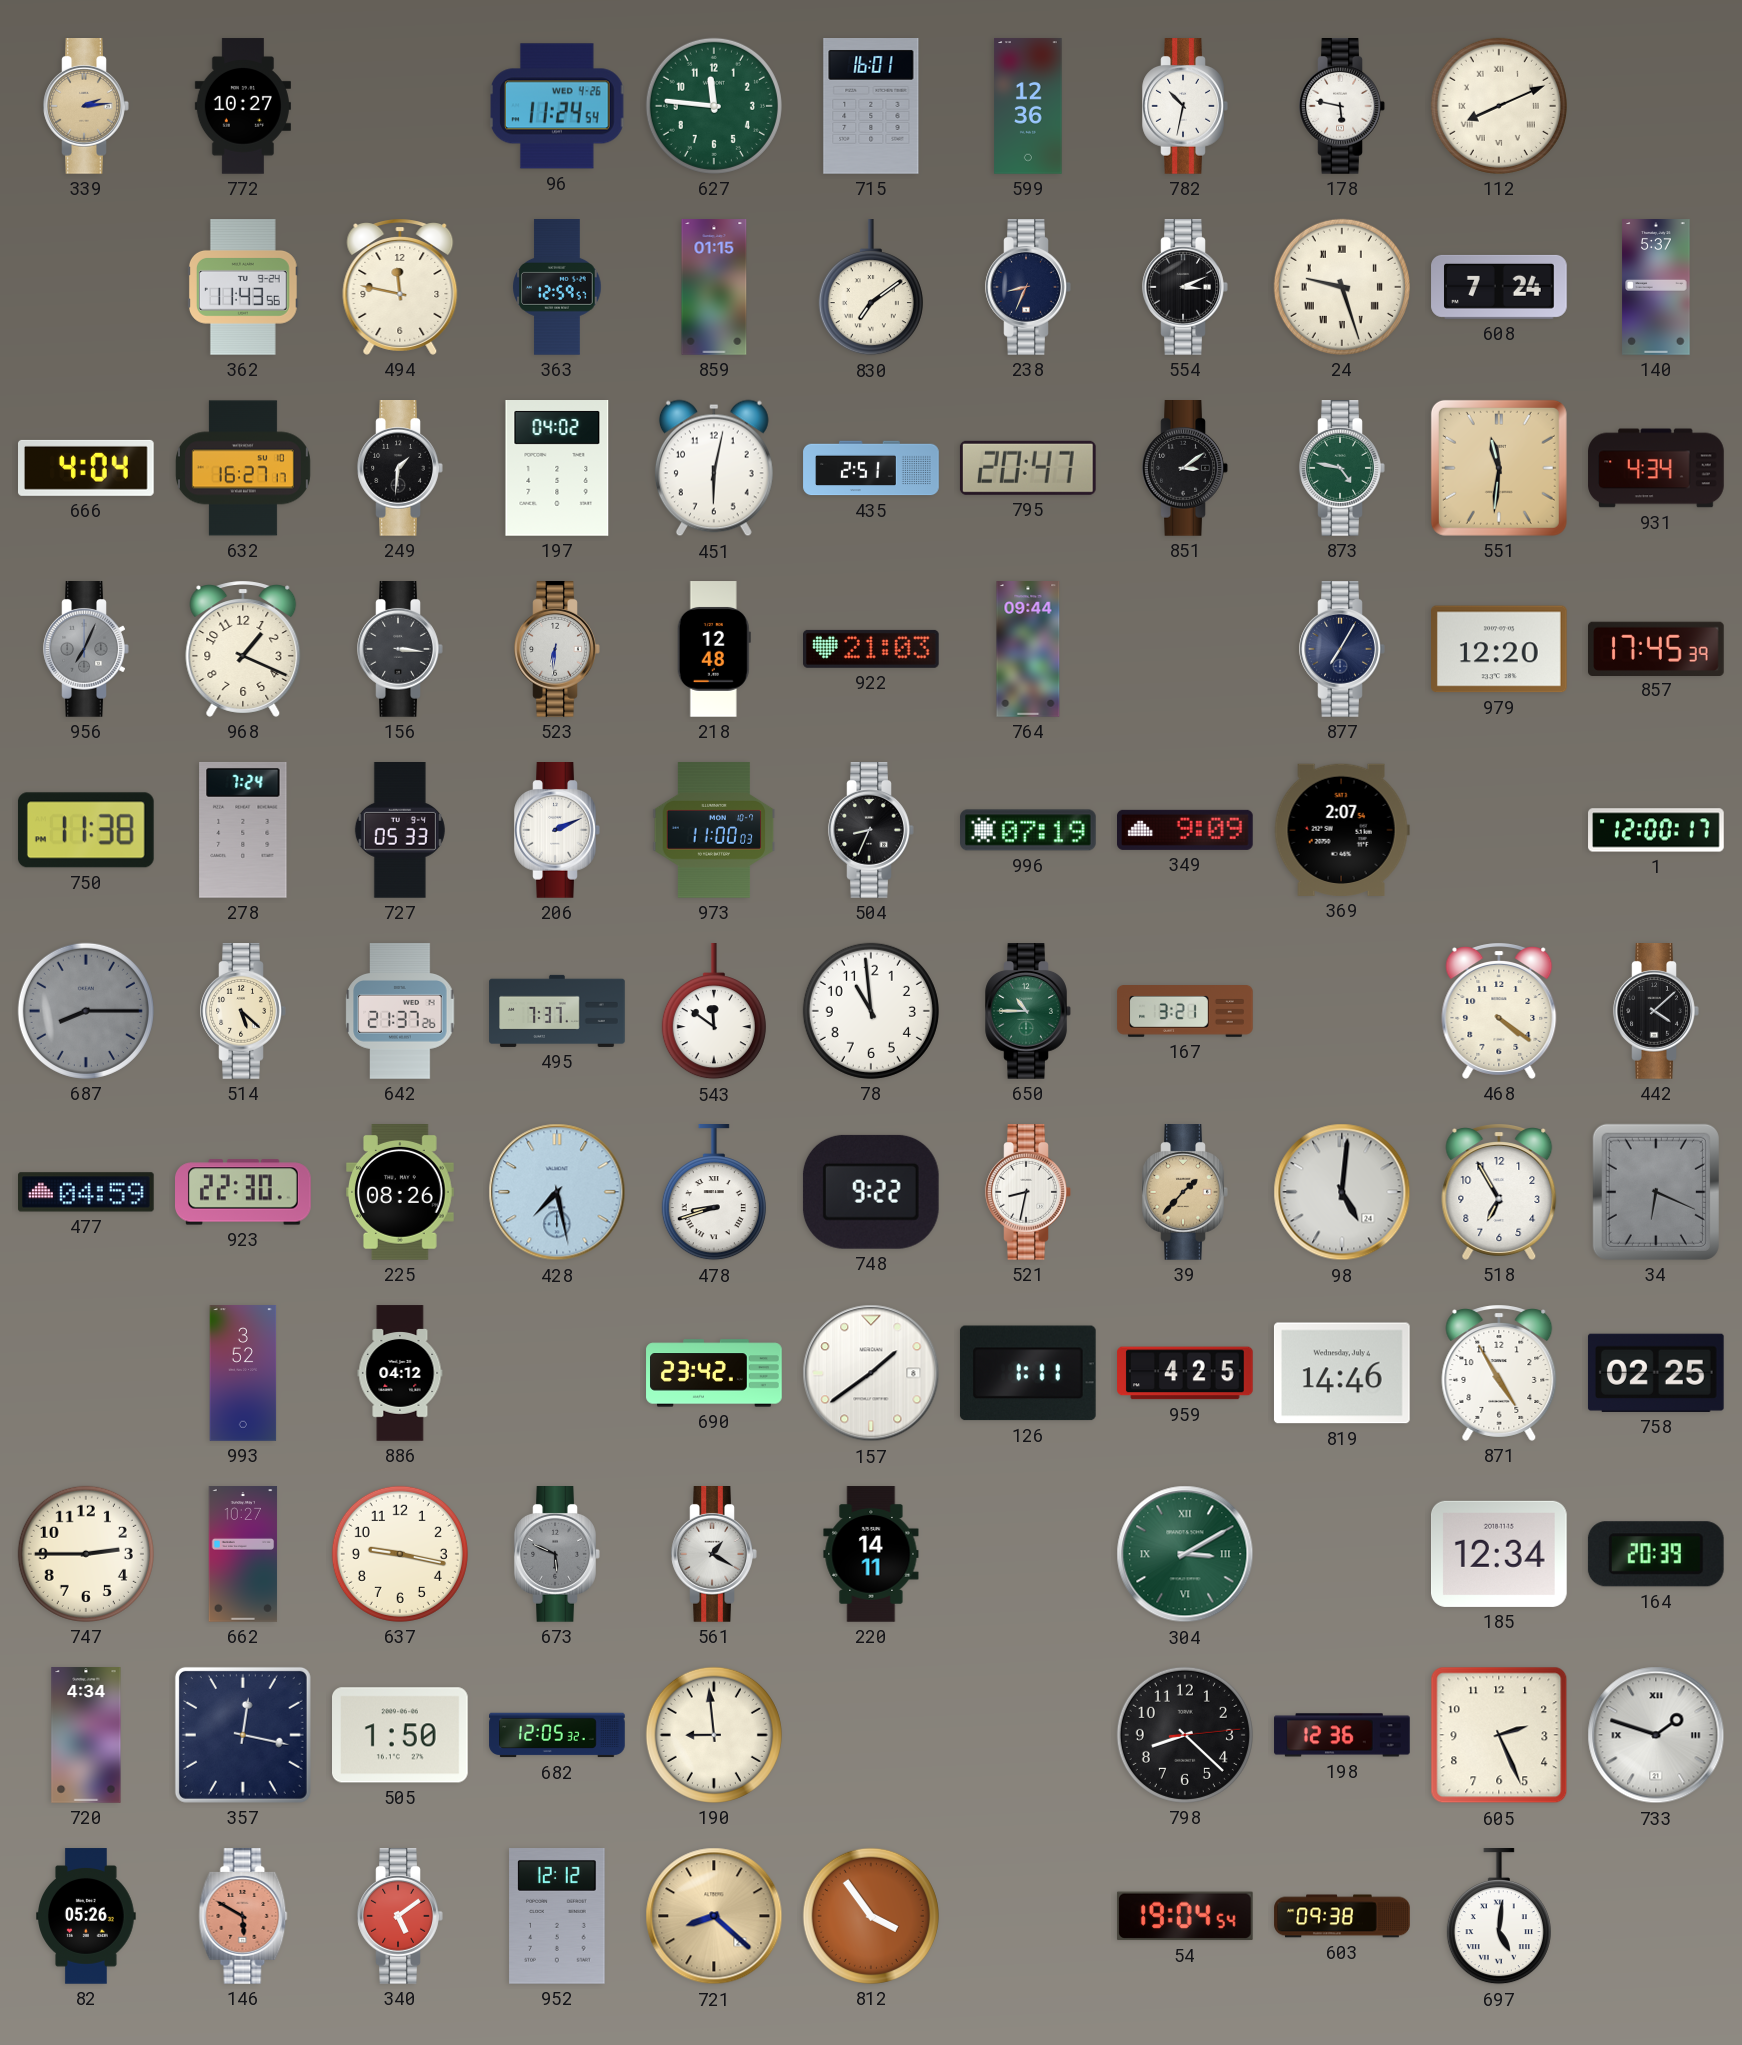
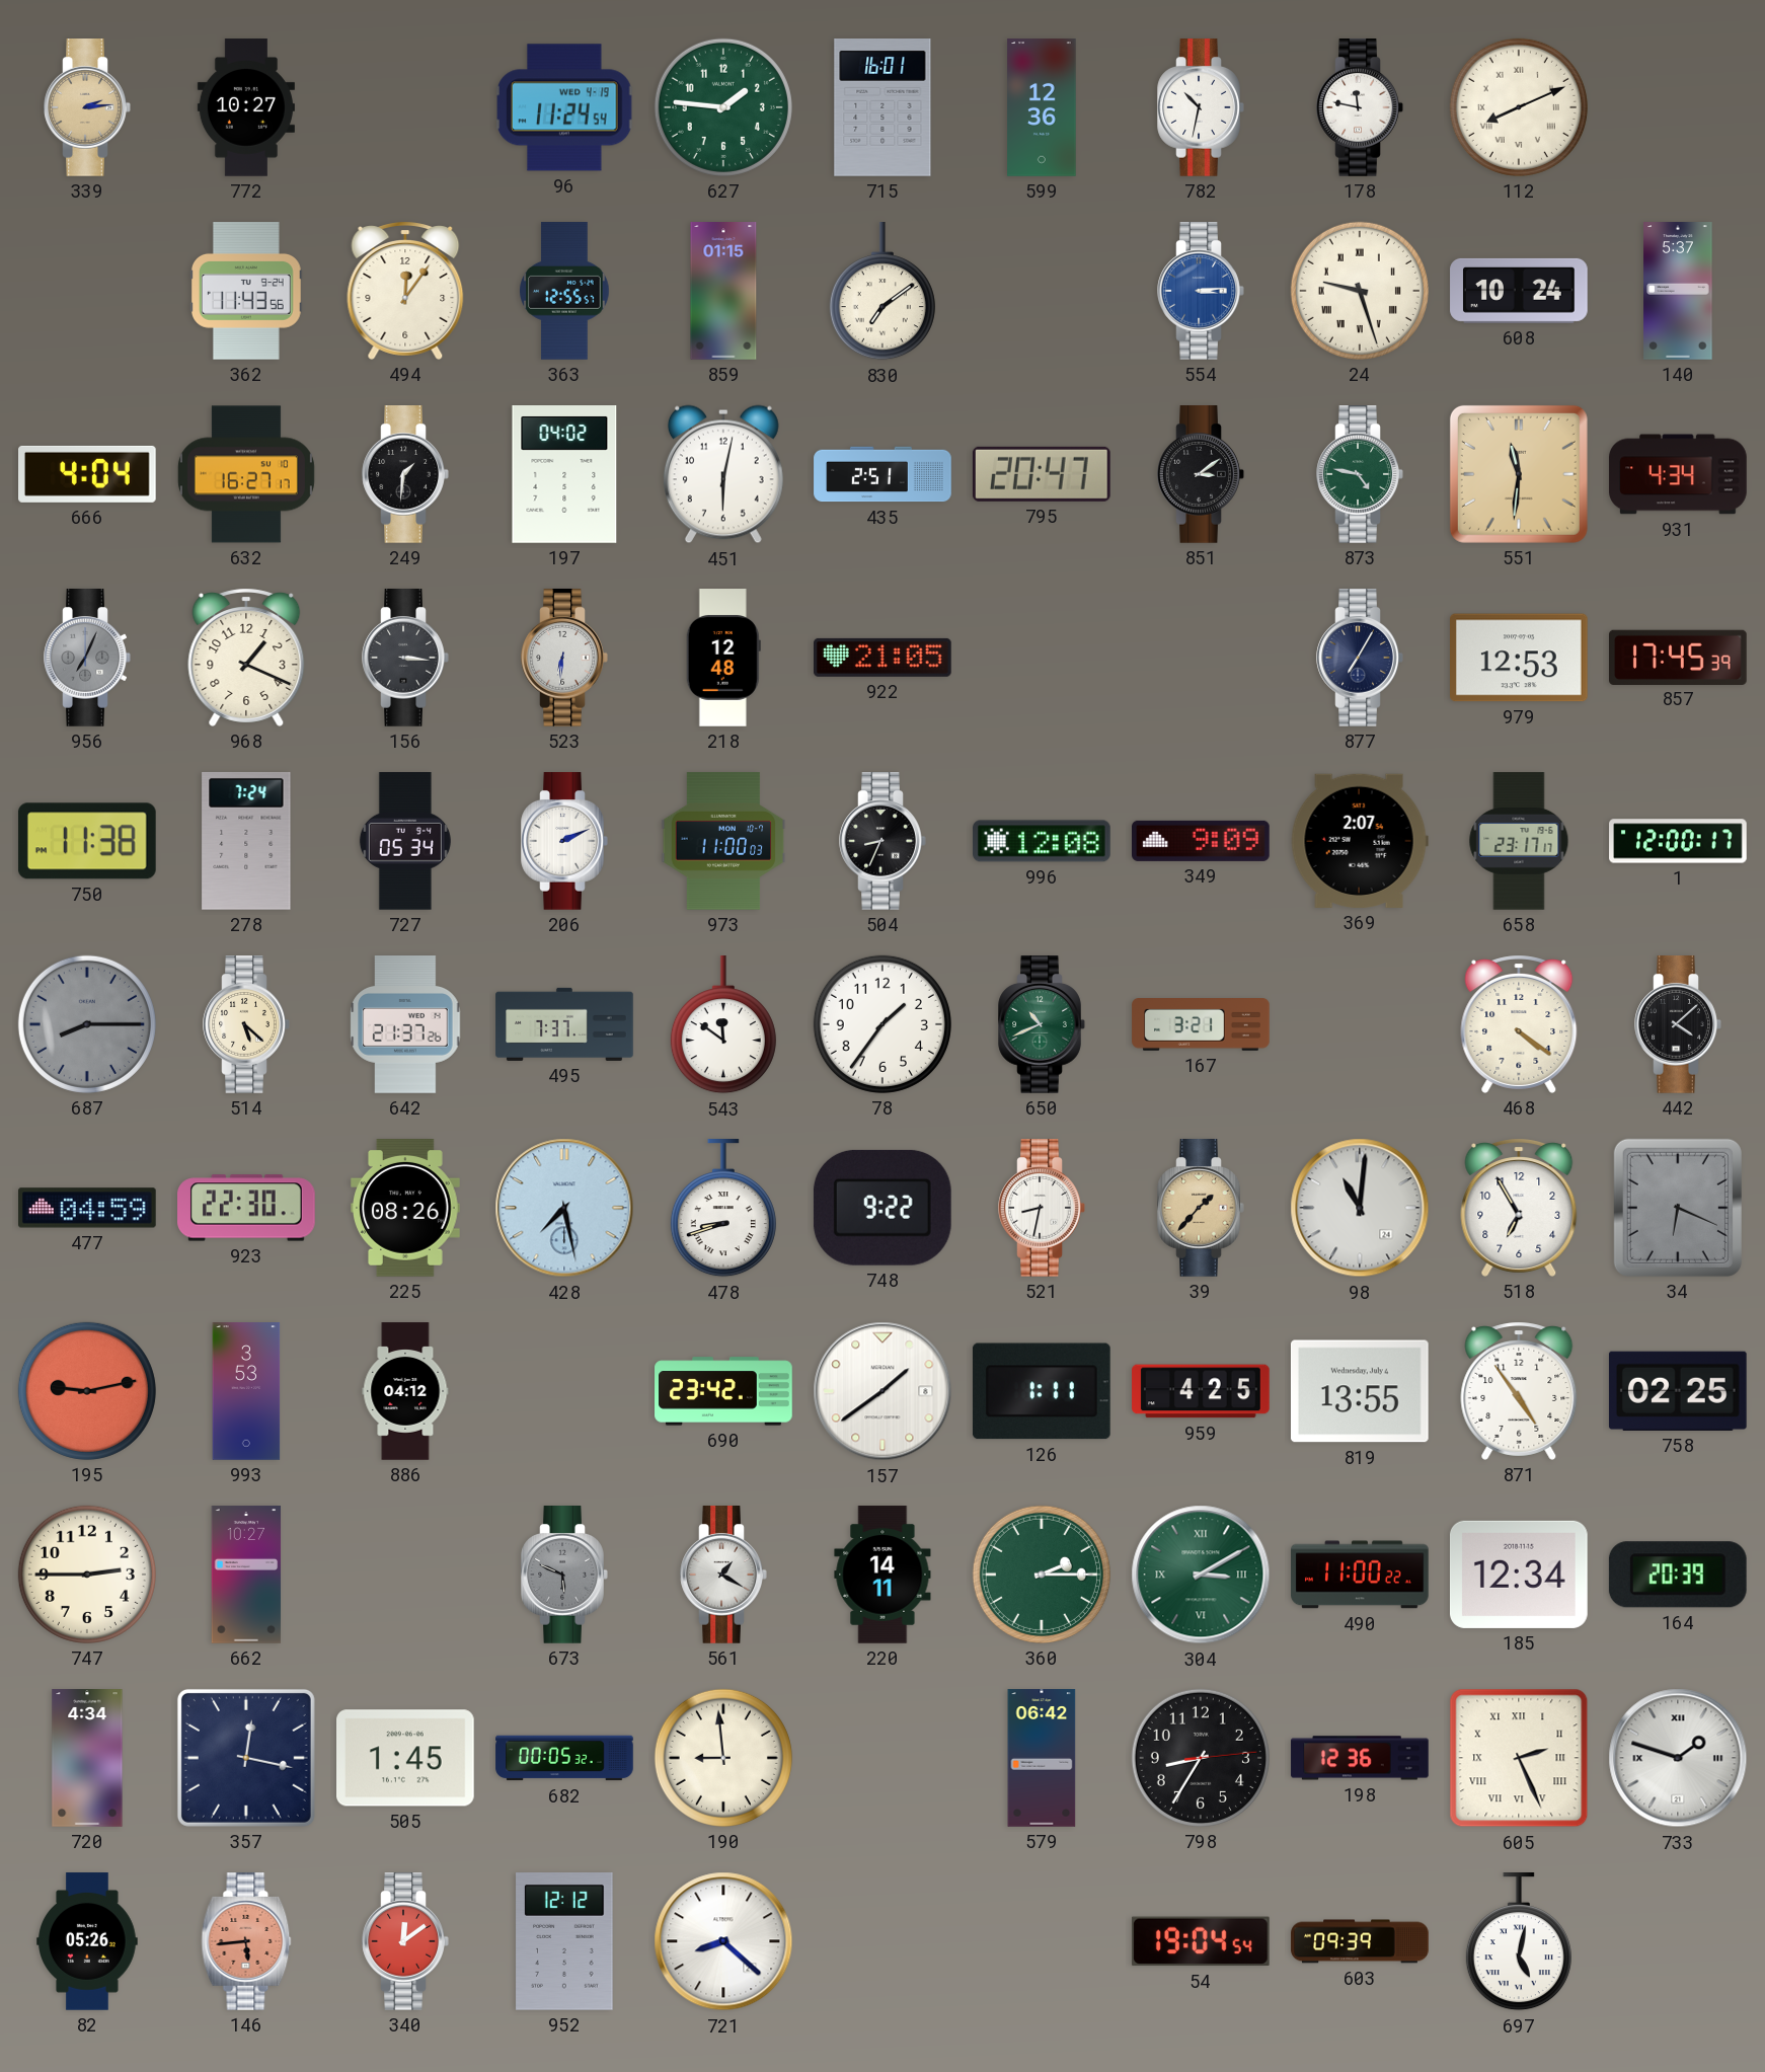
96 date: WED 4-26 -> WED 4-19
627: 11:46 -> 1:46
178: 5:47 -> 11:47
494: 11:47 -> 12:06
363: 12:59 -> 12:55
238: 8:34 -> none
554: 3:11 -> 3:14
554 dial: black -> blue
608: 7:24 -> 10:24
922: 21:03 -> 21:05
764: 09:44 -> none
979: 12:20 -> 12:53
727: 05:33 -> 05:34
996: 07:19 -> 12:08
658: none -> 23:17
78: 10:59 -> 1:36
650: 10:45 -> 10:41
98: 5:01 -> 11:01
195: none -> 9:13
993: 3:52 -> 3:53
819: 14:46 -> 13:55
871: 4:55 -> 4:54
637: 9:17 -> none
360: none -> 2:15
490: none -> 11:00
505: 1:50 -> 1:45
682: 12:05 -> 00:05
579: none -> 06:42
798: 8:22 -> 8:35
605 numerals: Arabic -> Roman
146: 5:50 -> 5:44
340: 5:09 -> 12:09
721 dial: champagne -> white
812: 3:54 -> none
603: 09:38 -> 09:39
697: 5:01 -> 5:02
